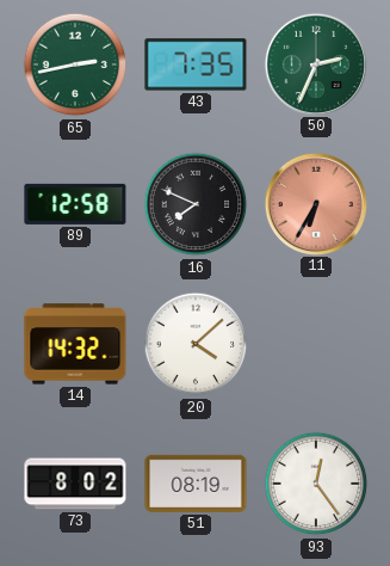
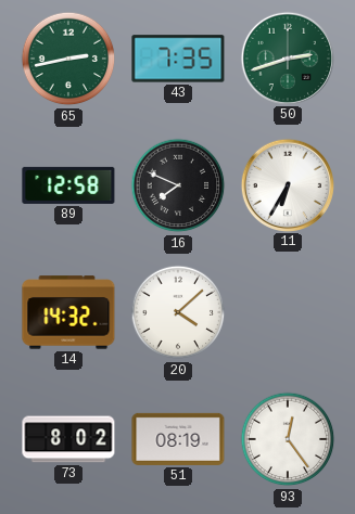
50: 2:34 -> 2:42
11 dial: salmon -> white
